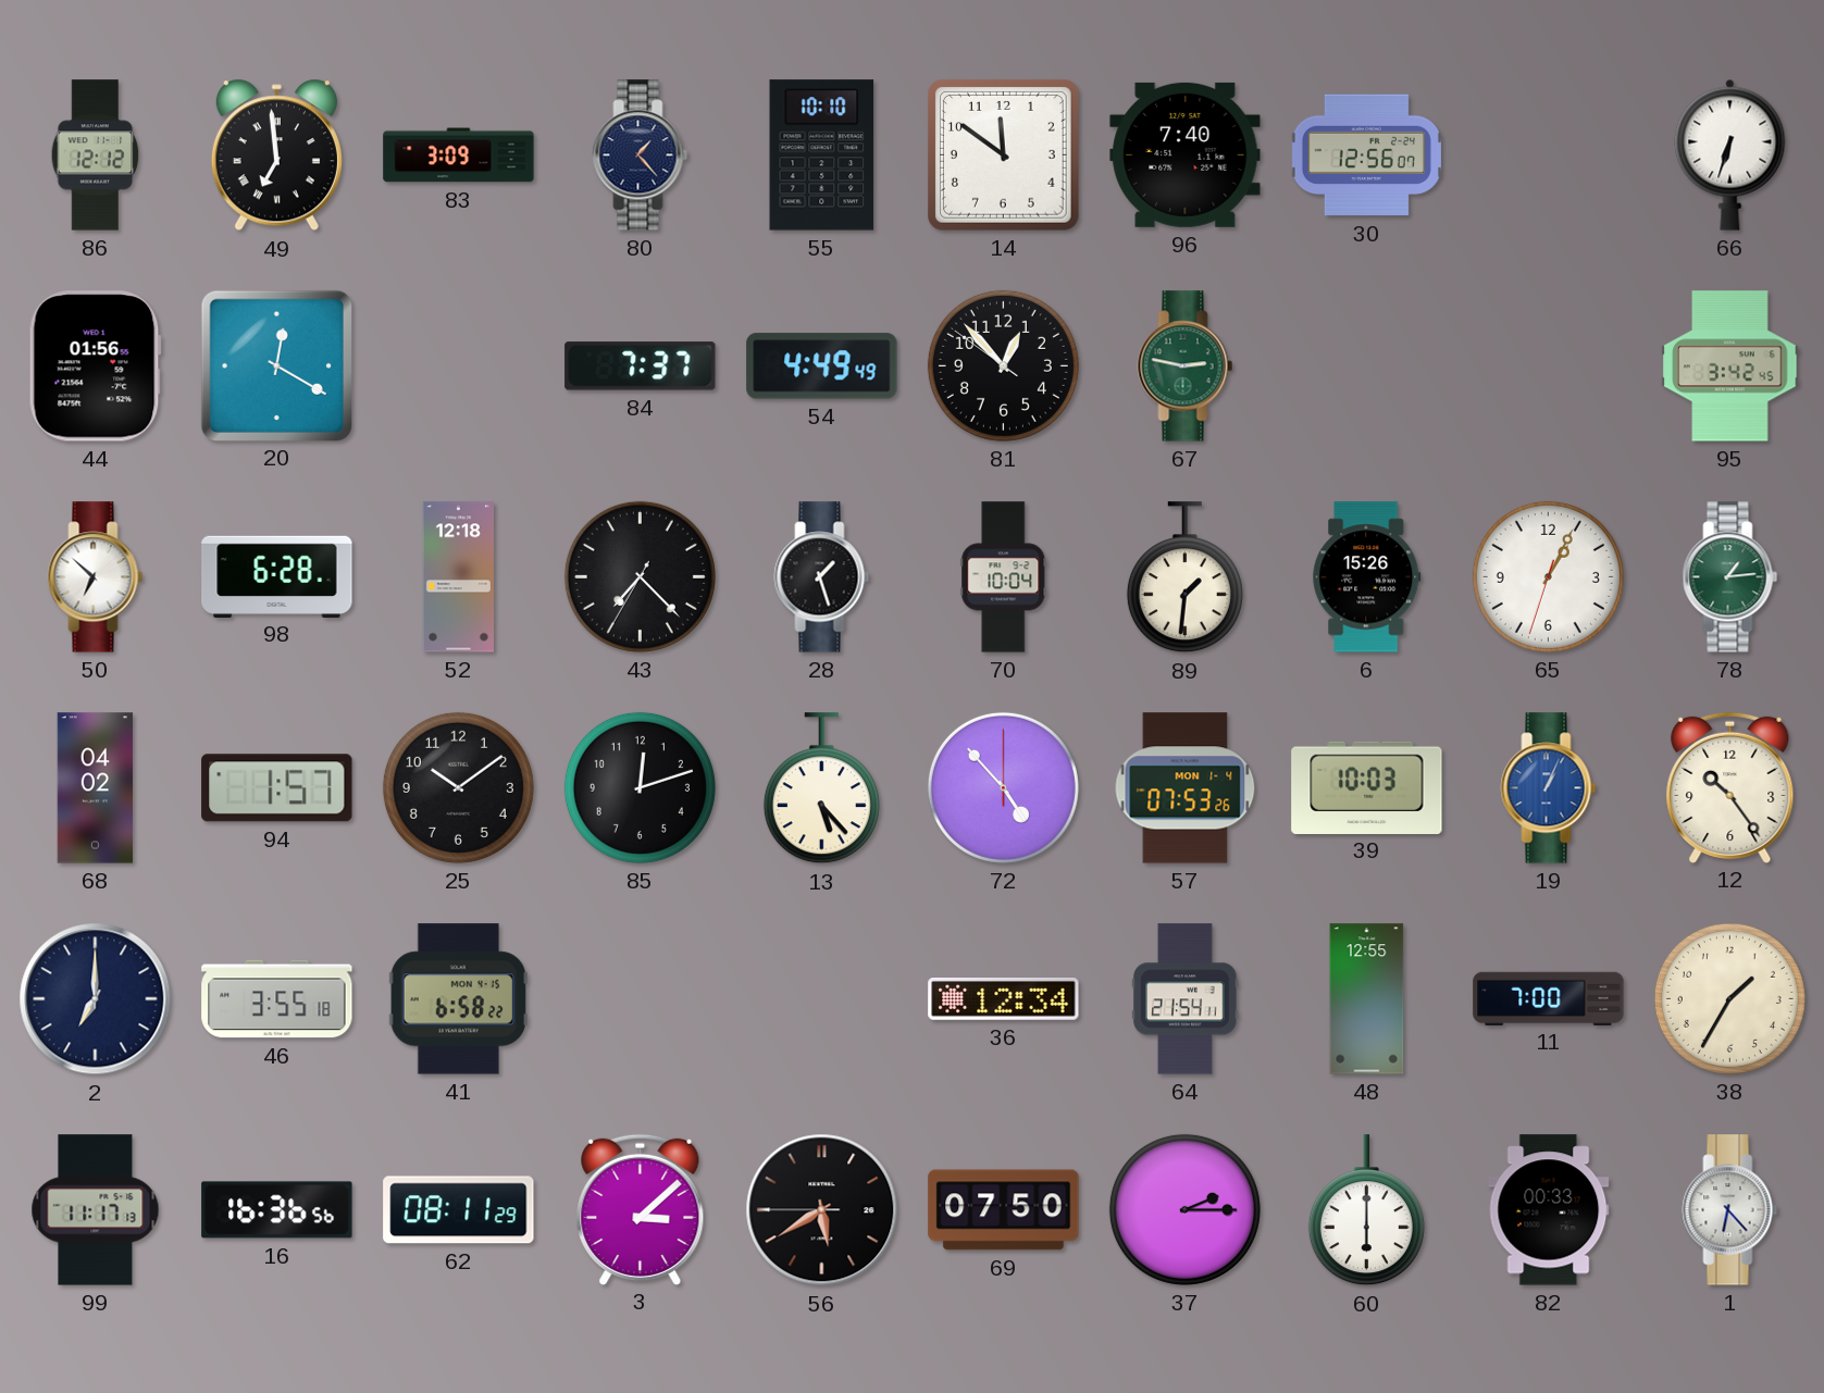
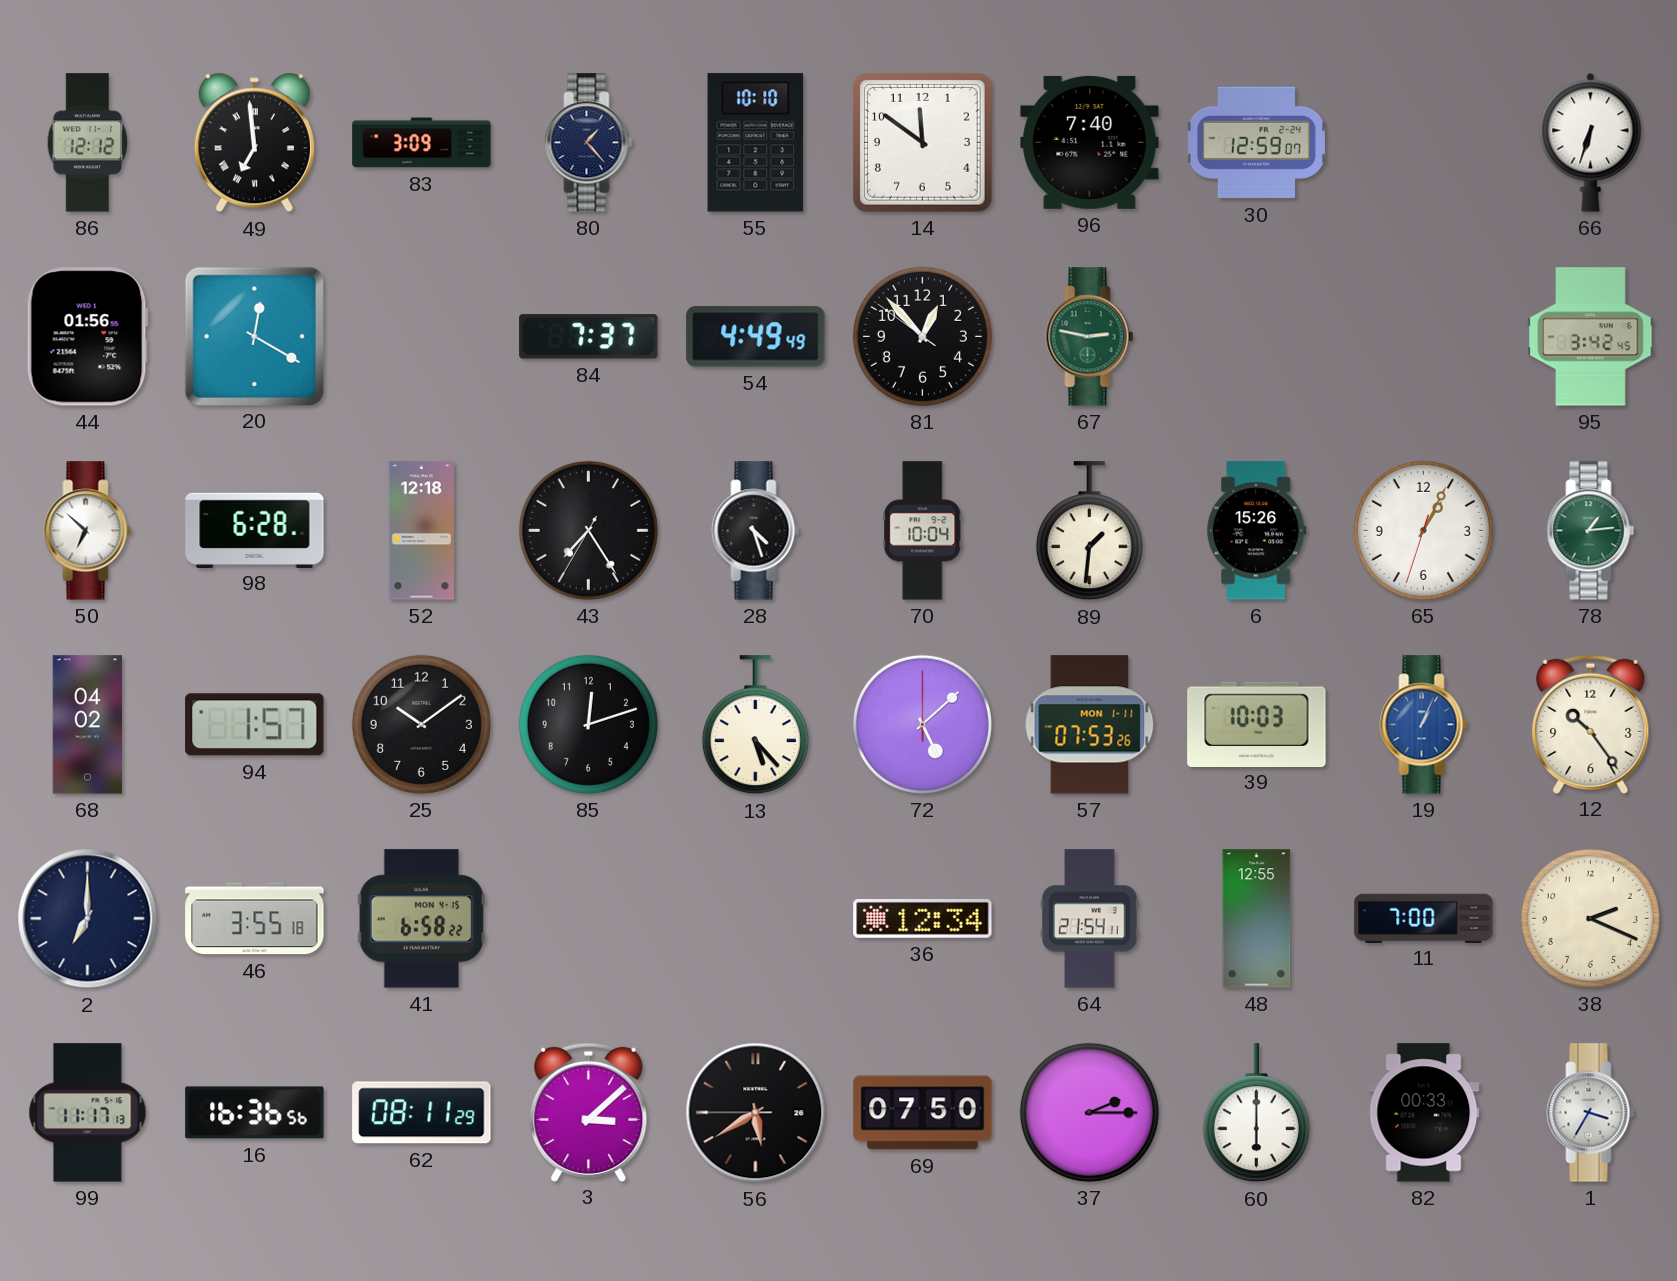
30: 12:56 -> 12:59
43: 7:22 -> 7:24
28: 1:27 -> 4:27
72: 4:53 -> 5:08
57 date: MON 1-4 -> MON 1-11
38: 1:35 -> 2:19
1: 6:23 -> 3:35
